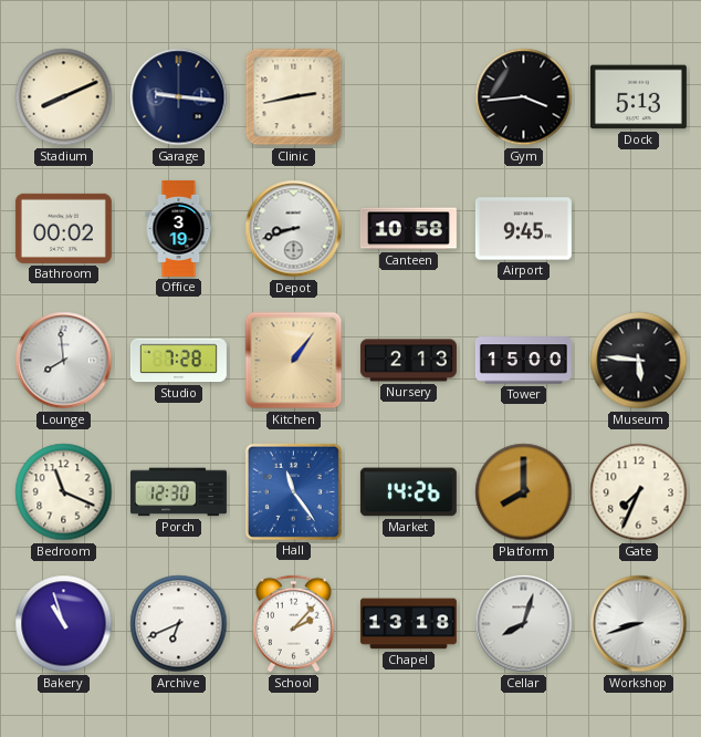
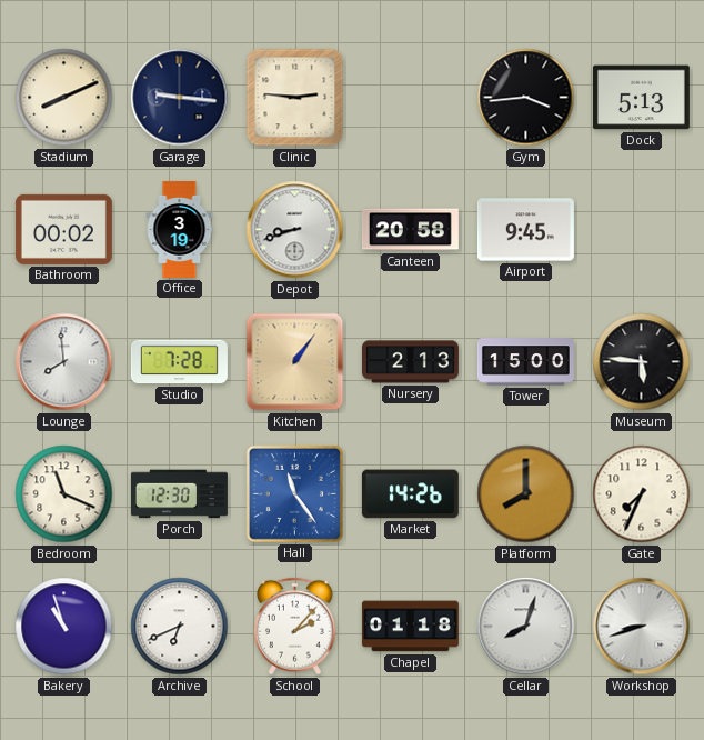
Clinic: 2:43 -> 2:46
Canteen: 10:58 -> 20:58
Chapel: 13:18 -> 01:18
